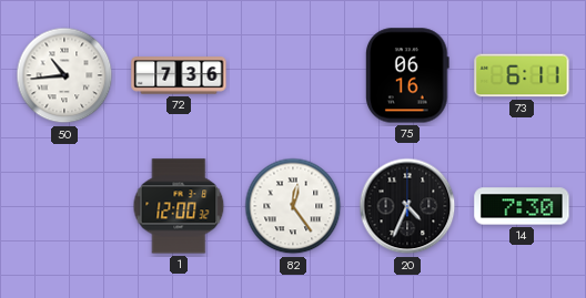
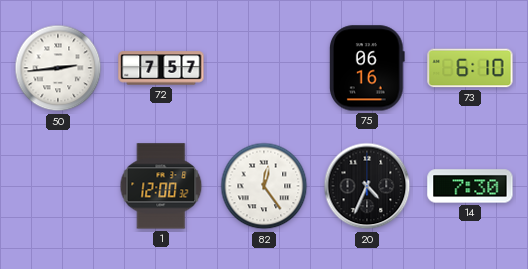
50: 10:44 -> 2:44
72: 7:36 -> 7:57
73: 6:11 -> 6:10
